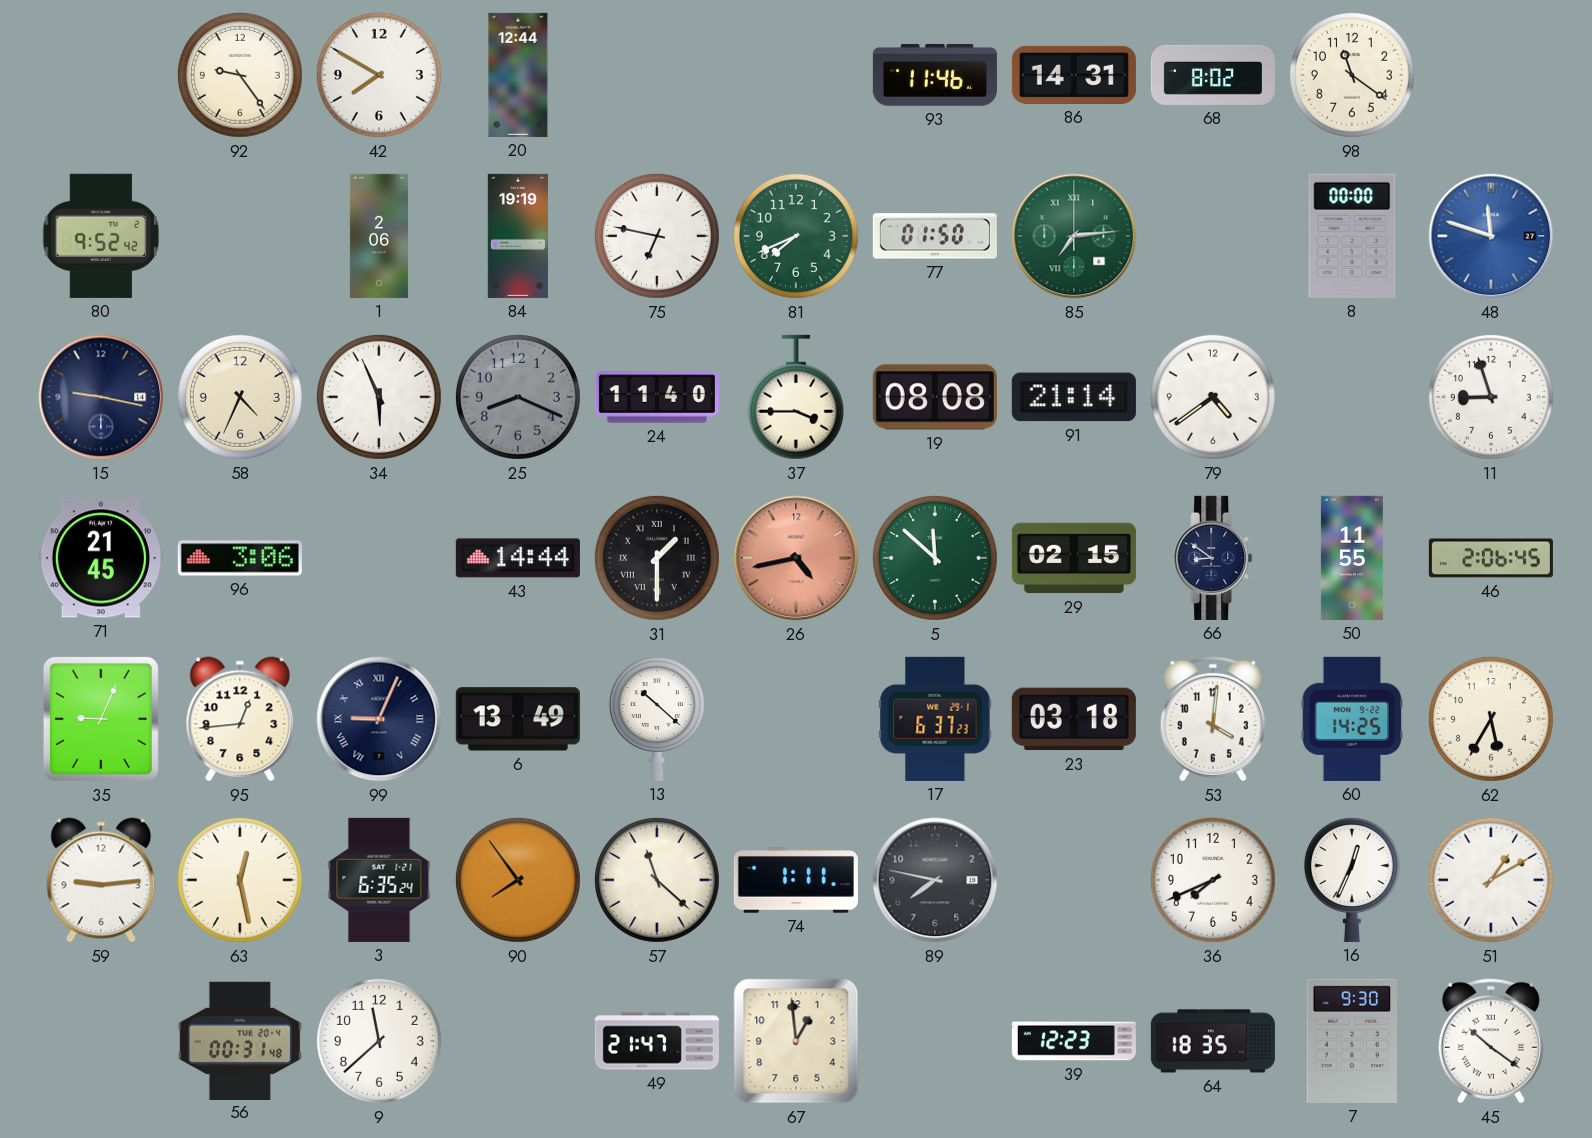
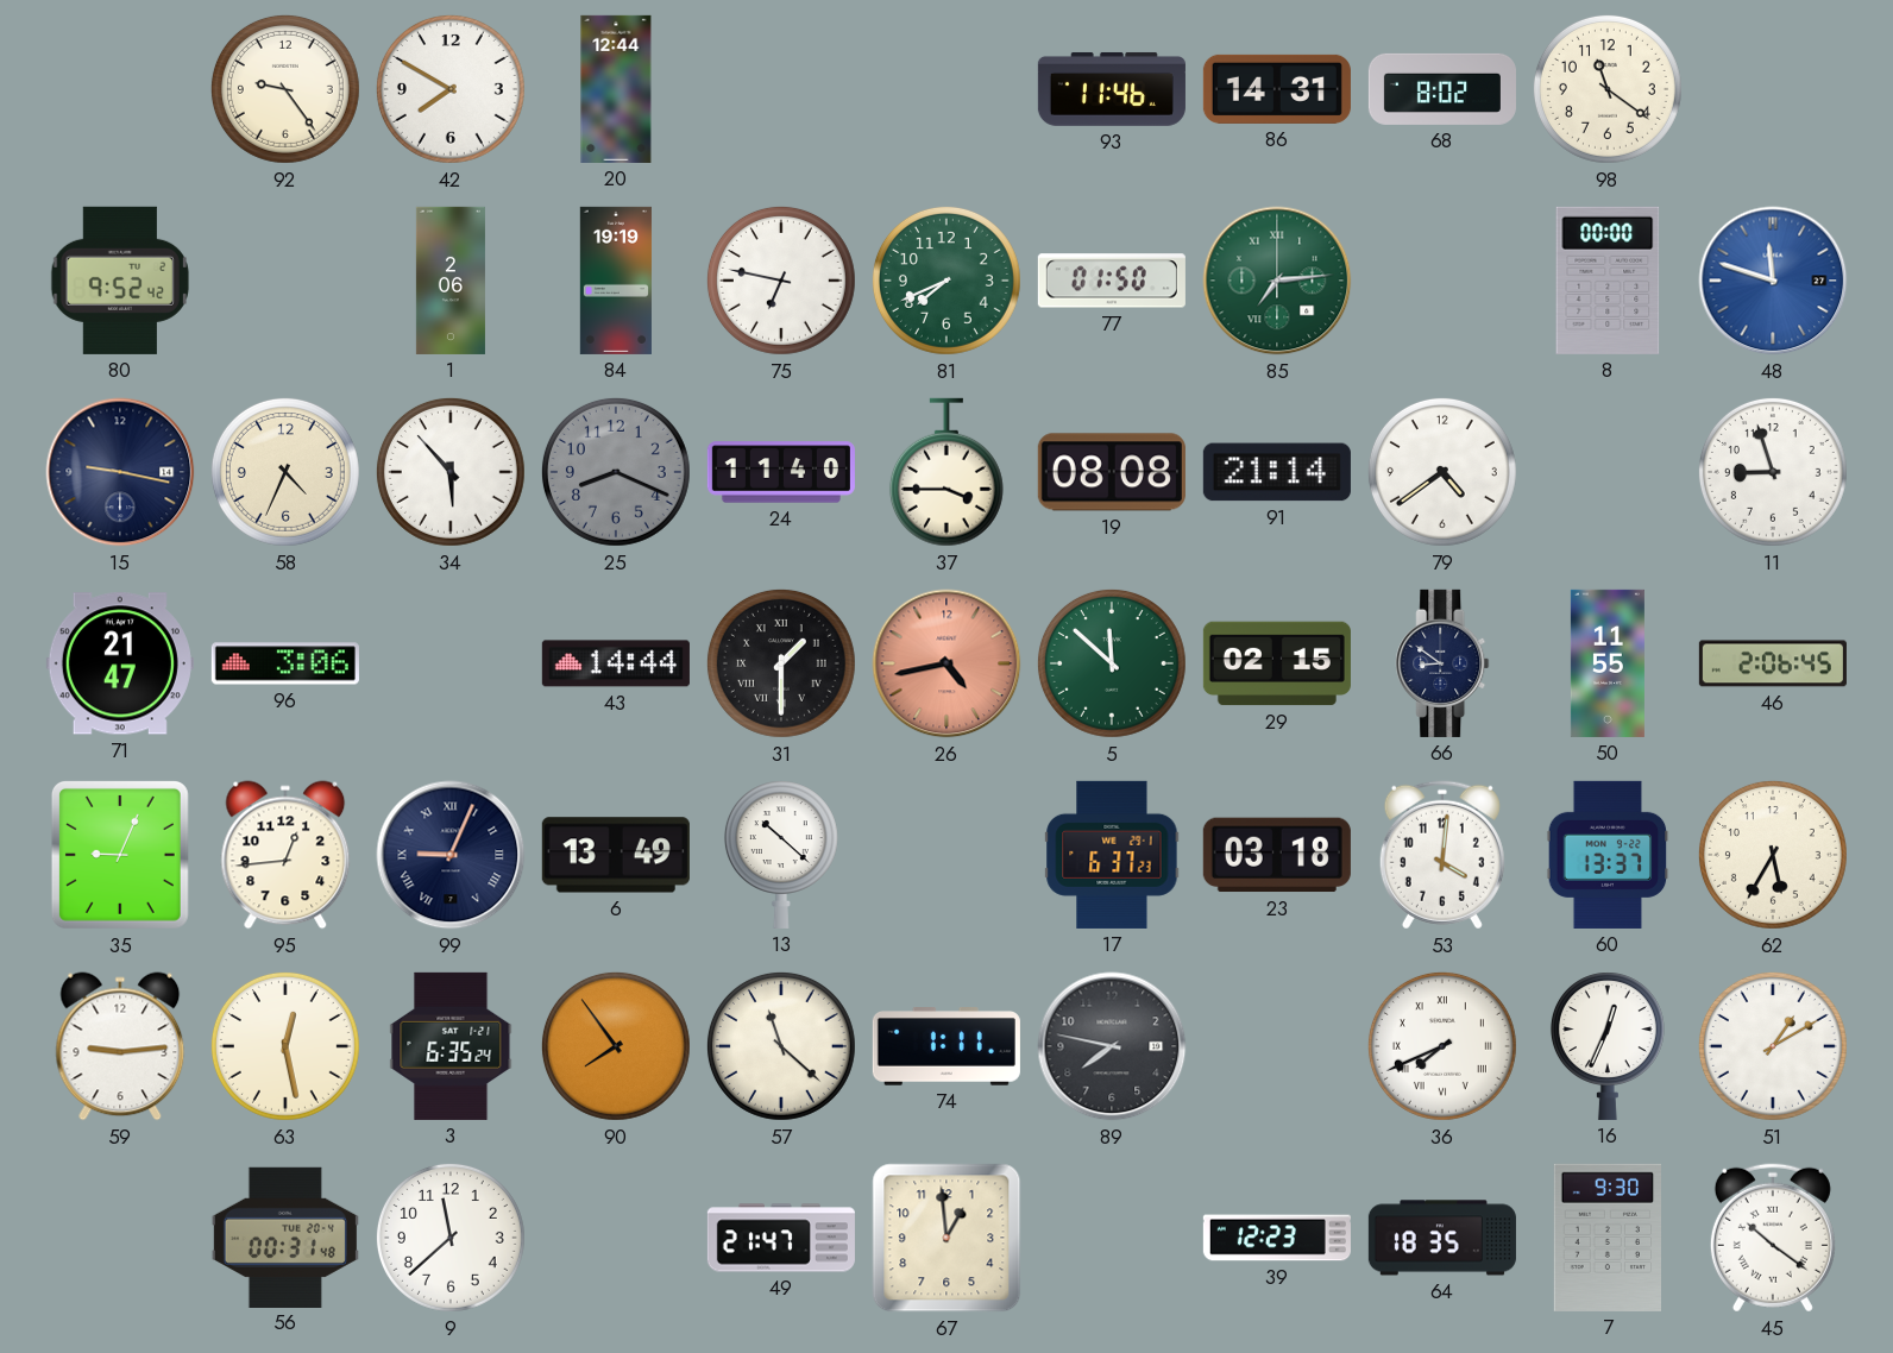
34: 5:56 -> 5:53
71: 21:45 -> 21:47
60: 14:25 -> 13:37
36 numerals: Arabic -> Roman
